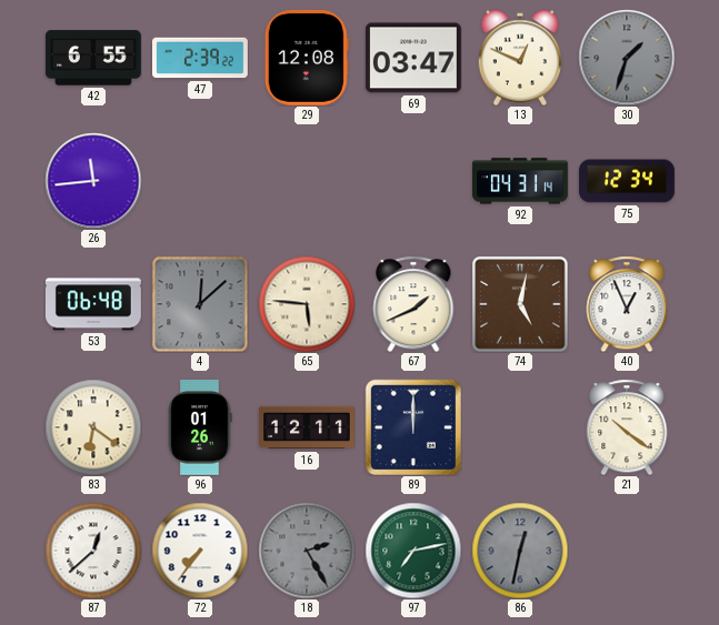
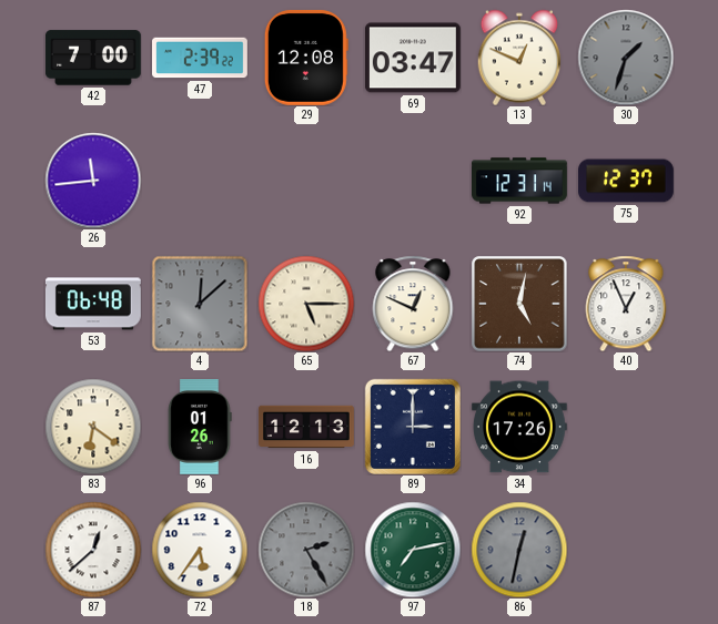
42: 6:55 -> 7:00
92: 04:31 -> 12:31
75: 12:34 -> 12:37
65: 5:46 -> 5:15
67: 1:41 -> 12:49
16: 12:11 -> 12:13
89: 12:00 -> 3:00
34: none -> 17:26
21: 10:21 -> none
72: 7:36 -> 5:36
